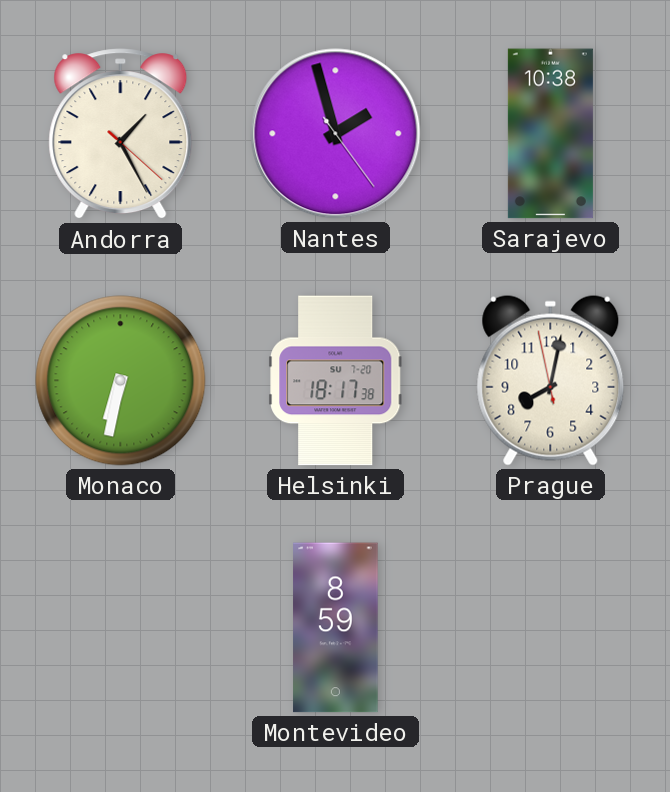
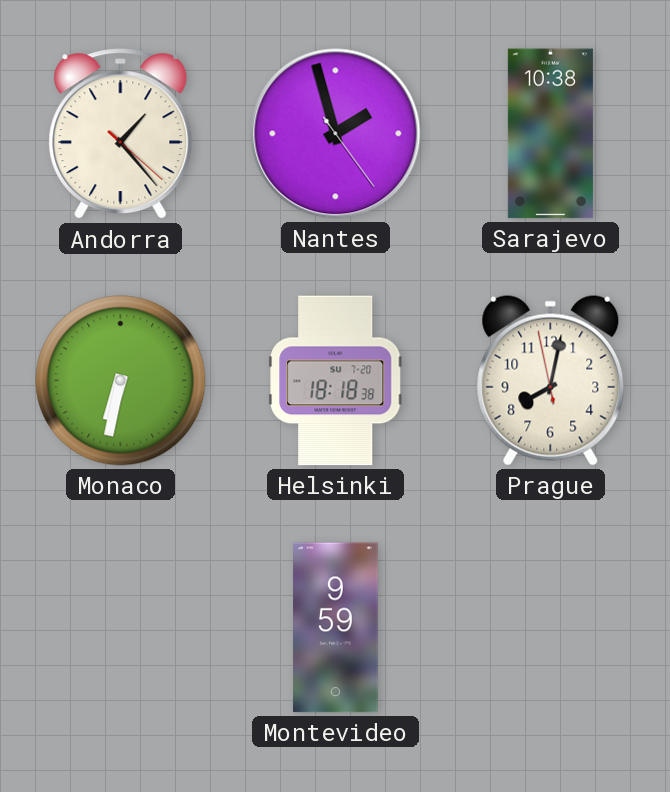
Andorra: 1:25 -> 1:23
Helsinki: 18:17 -> 18:18
Montevideo: 8:59 -> 9:59
